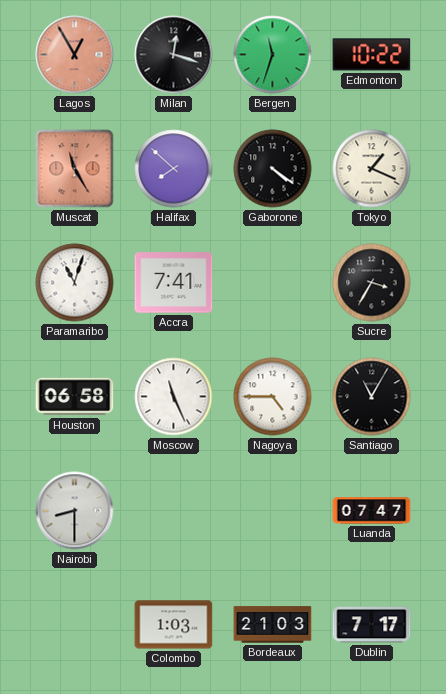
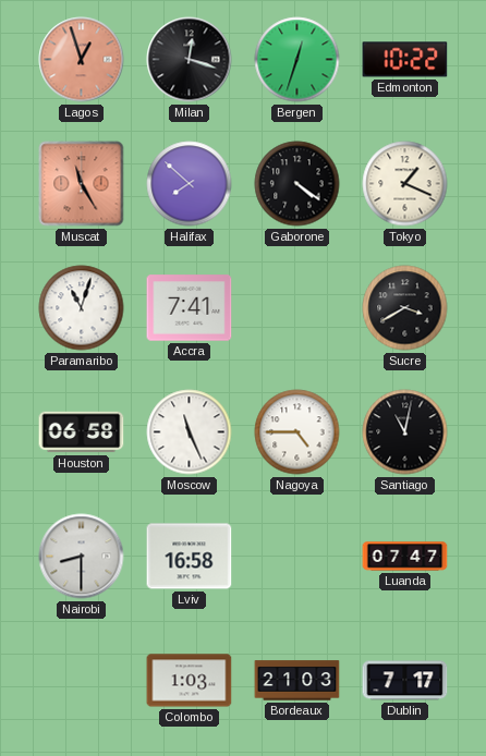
Lagos: 12:55 -> 12:57
Bergen: 11:33 -> 12:33
Sucre: 3:35 -> 3:40
Santiago: 11:05 -> 11:02
Lviv: none -> 16:58
